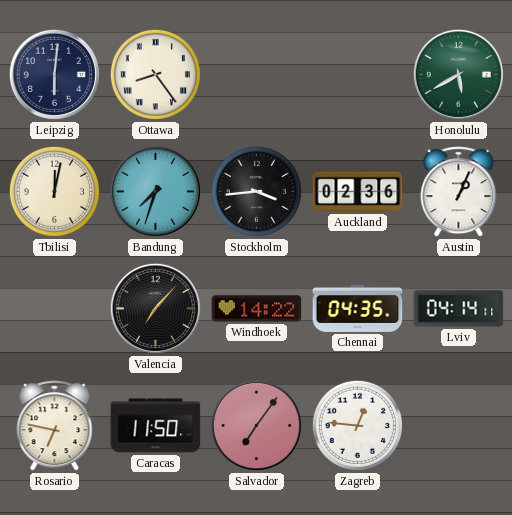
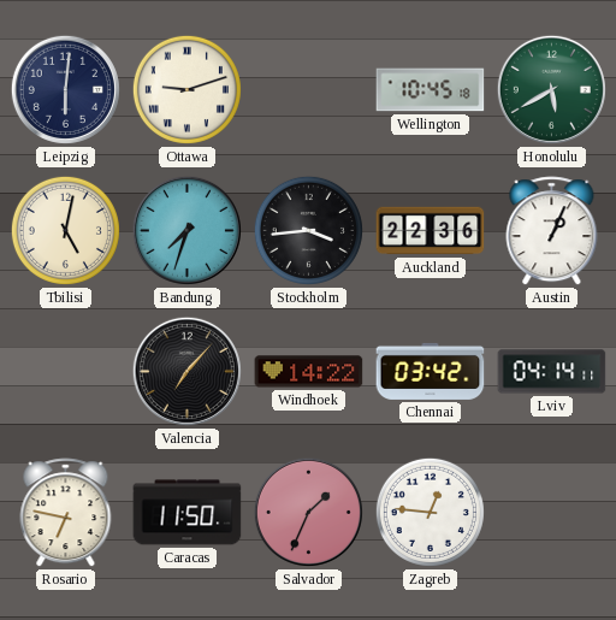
Ottawa: 8:24 -> 9:12
Wellington: none -> 10:45
Tbilisi: 12:02 -> 5:02
Auckland: 02:36 -> 22:36
Chennai: 04:35 -> 03:42
Salvador: 7:06 -> 1:34
